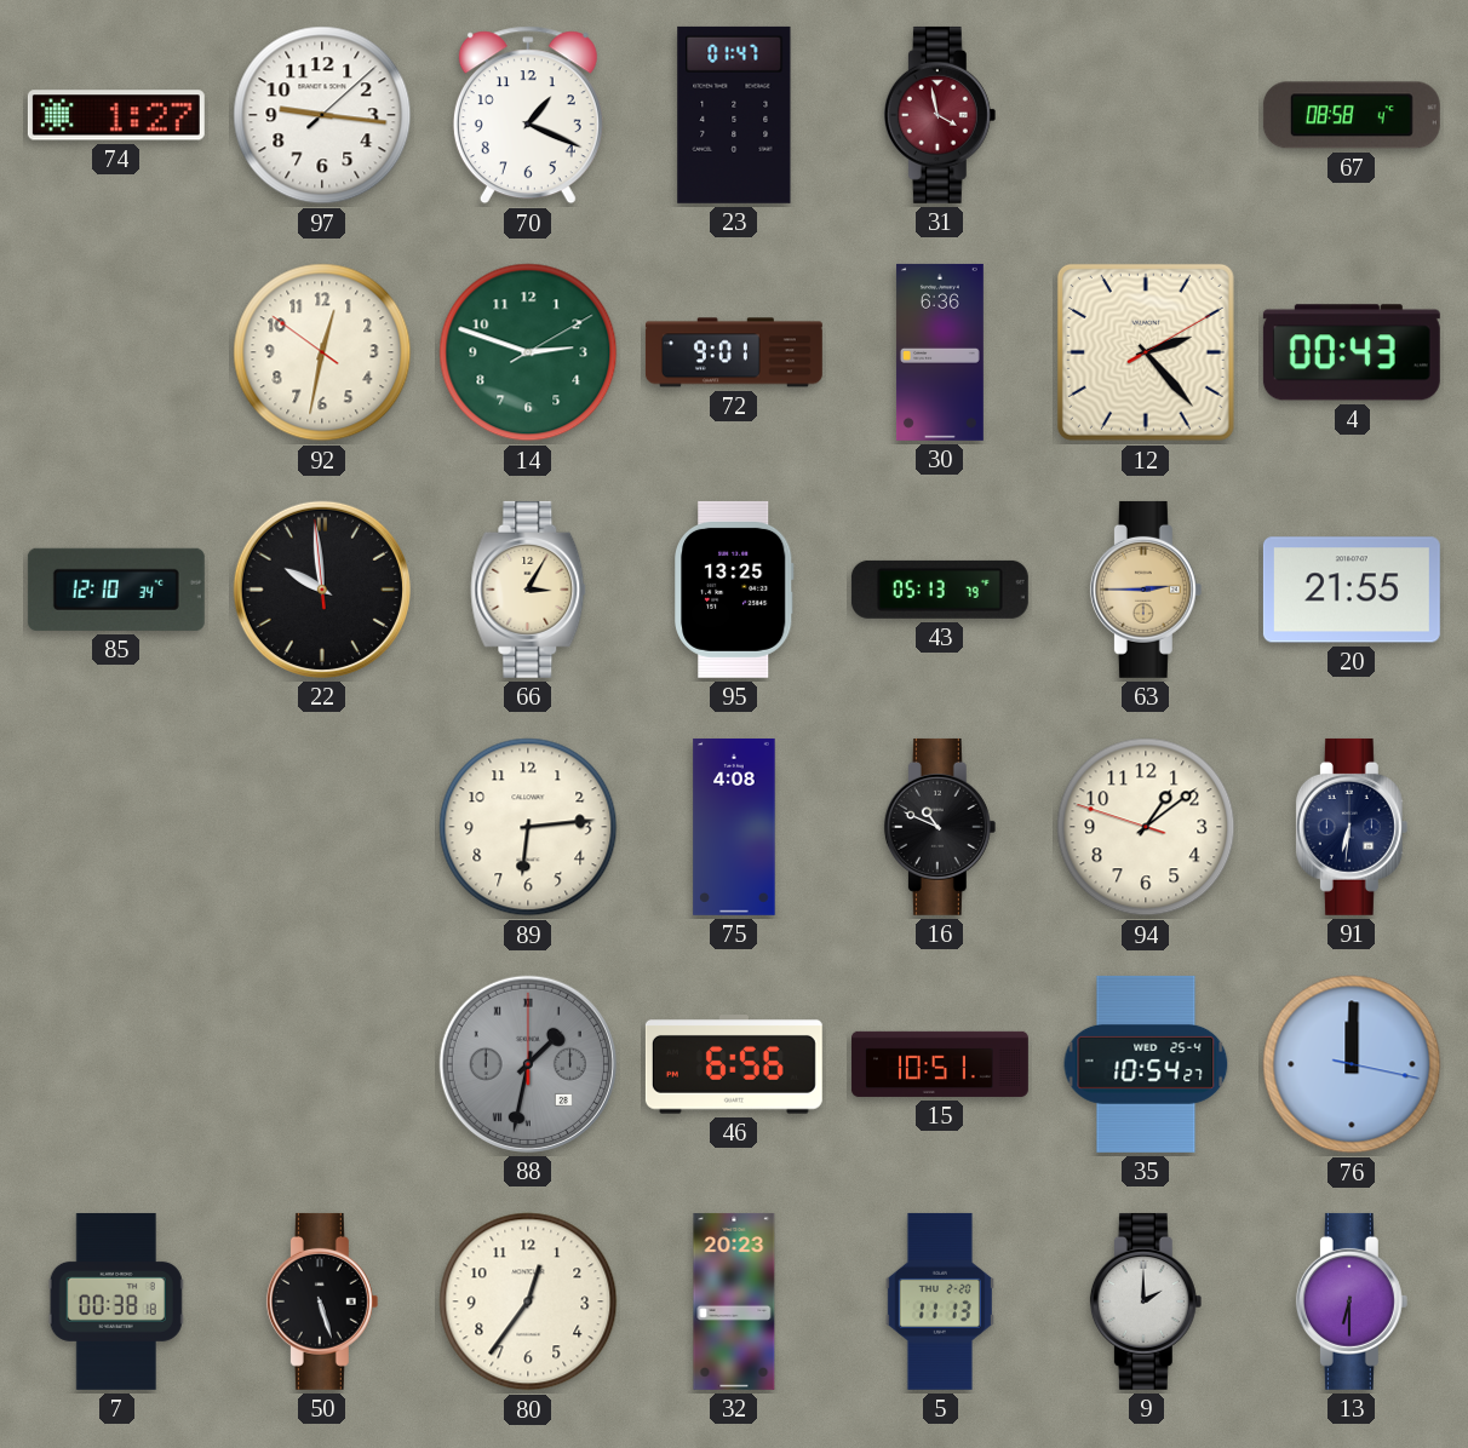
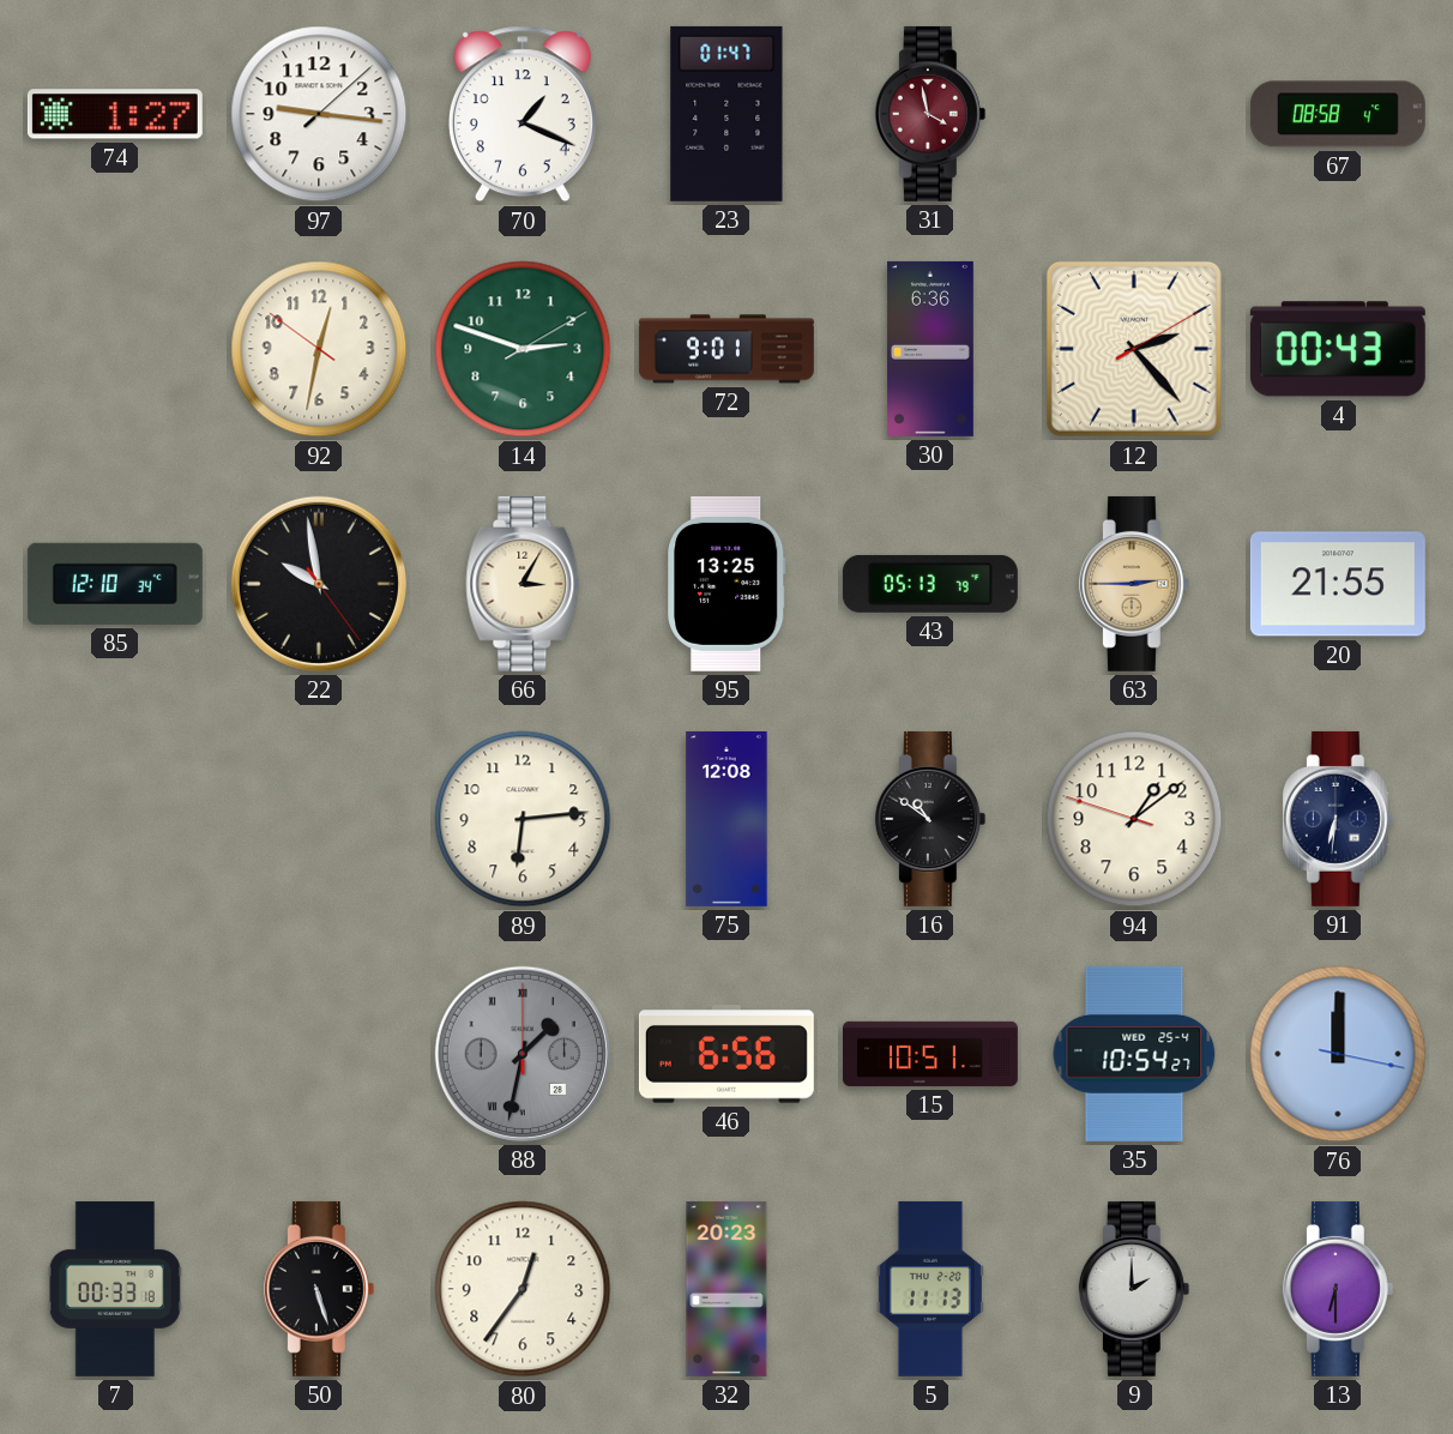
22: 9:58:59 -> 9:58:24
75: 4:08 -> 12:08
16: 10:49 -> 10:51
7: 00:38 -> 00:33
